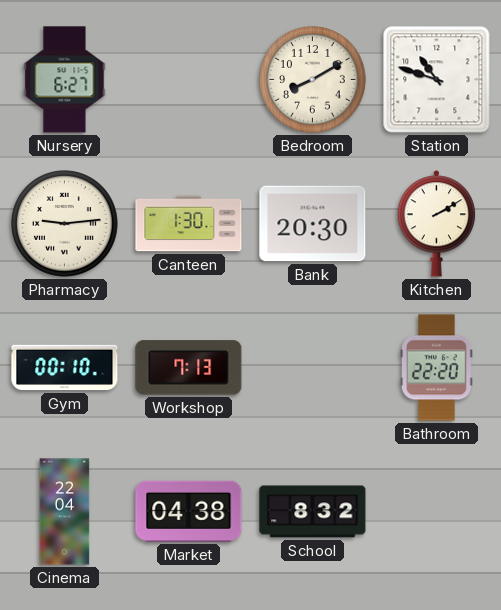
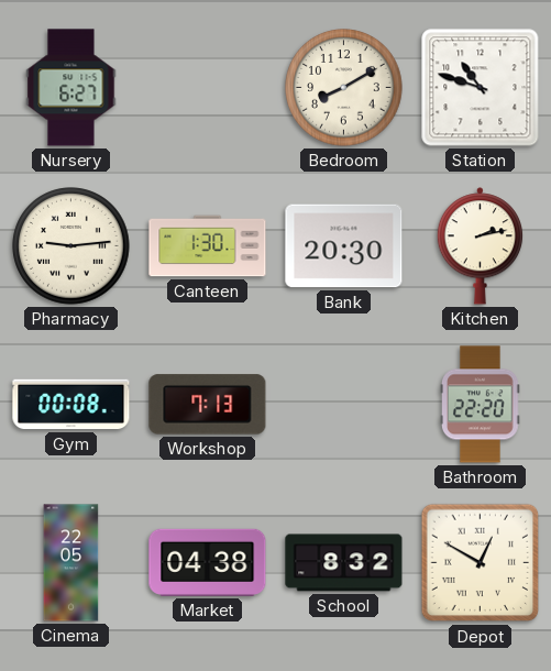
Kitchen: 2:10 -> 2:13
Gym: 00:10 -> 00:08
Cinema: 22:04 -> 22:05
Depot: none -> 12:50
